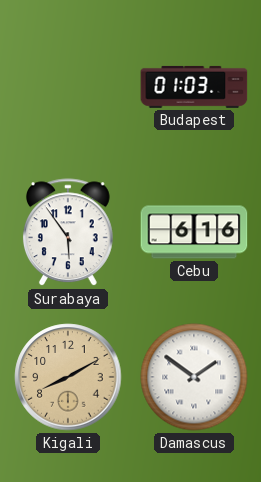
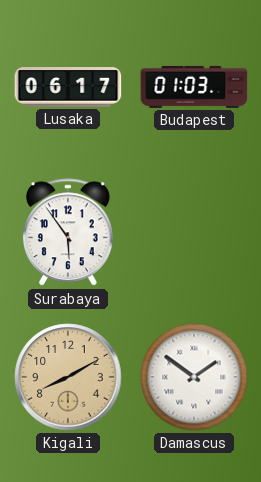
Lusaka: none -> 06:17
Cebu: 6:16 -> none
